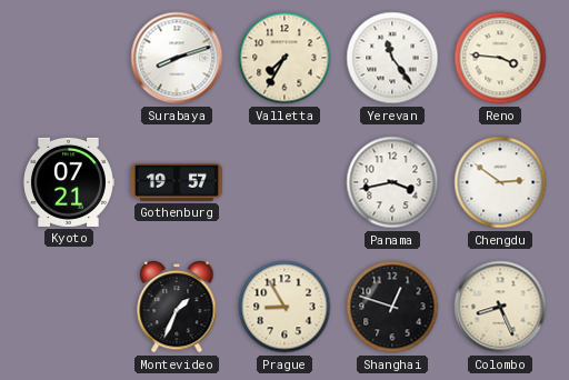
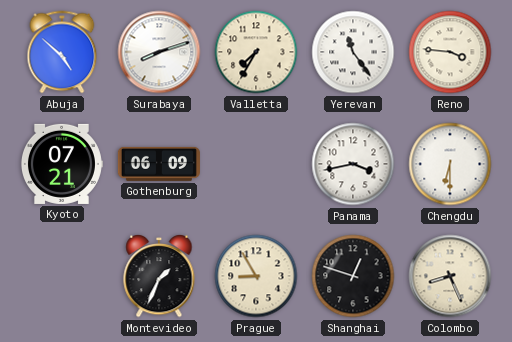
Abuja: none -> 4:52
Gothenburg: 19:57 -> 06:09
Chengdu: 2:51 -> 6:30
